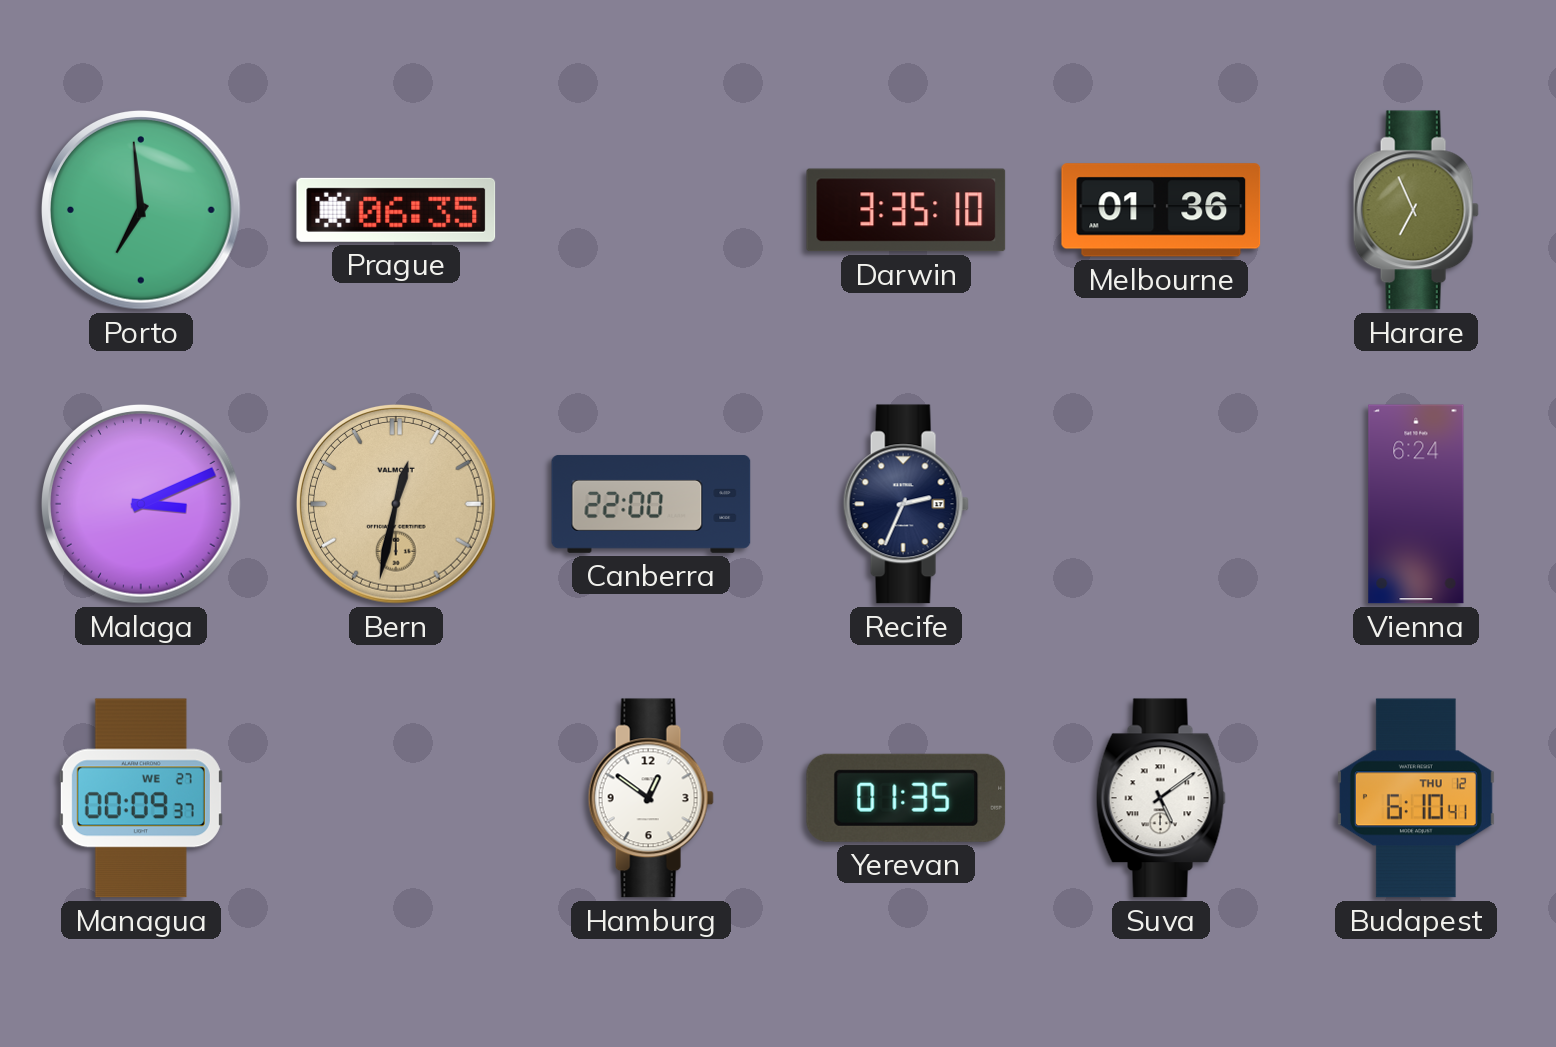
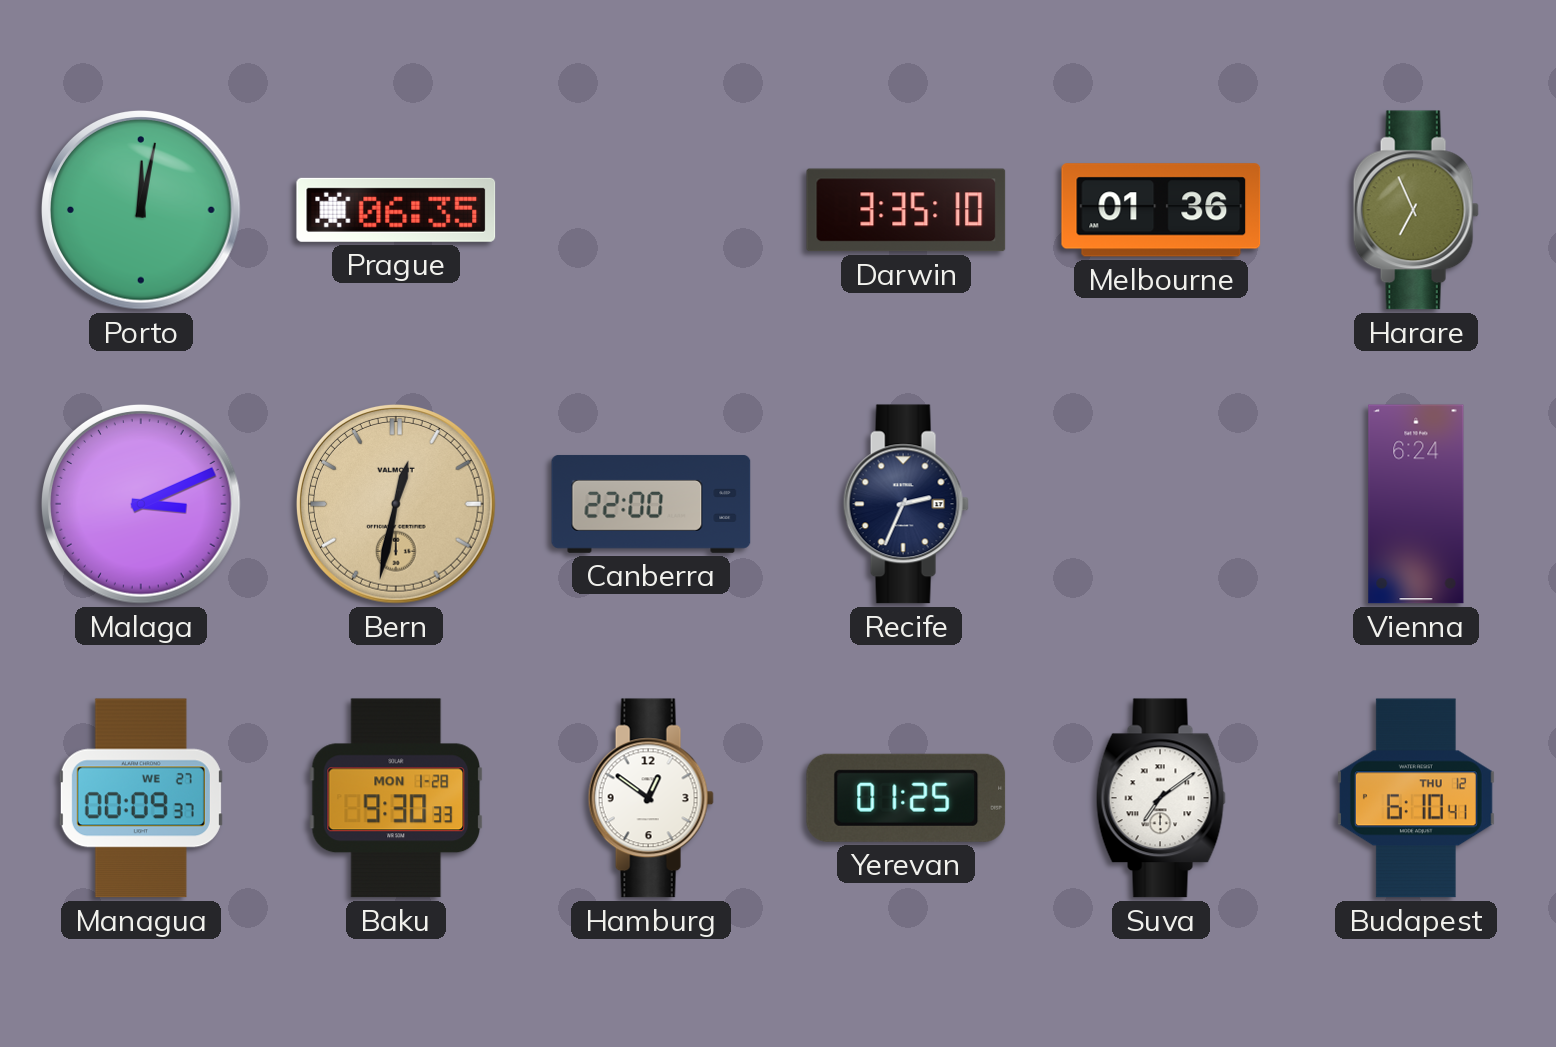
Porto: 6:59 -> 12:02
Baku: none -> 9:30
Yerevan: 01:35 -> 01:25
Suva: 5:09 -> 7:09
